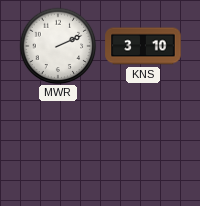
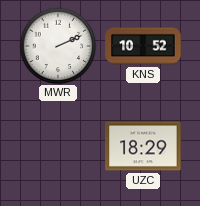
KNS: 3:10 -> 10:52
UZC: none -> 18:29
